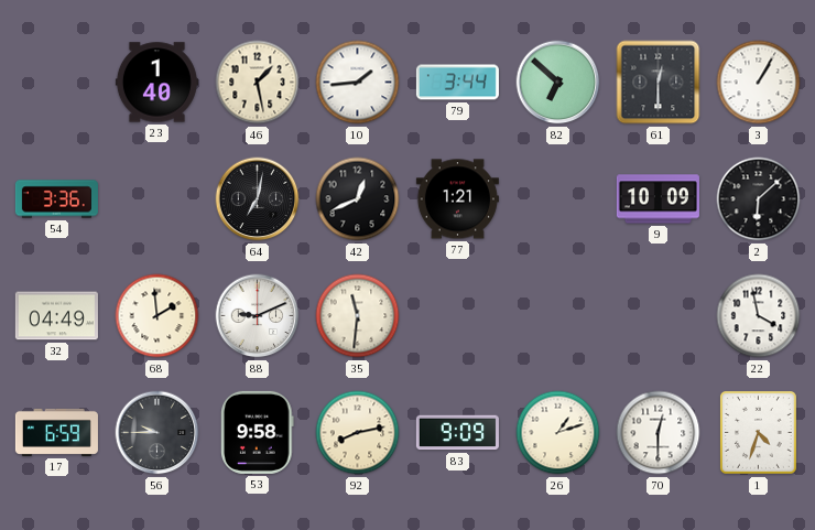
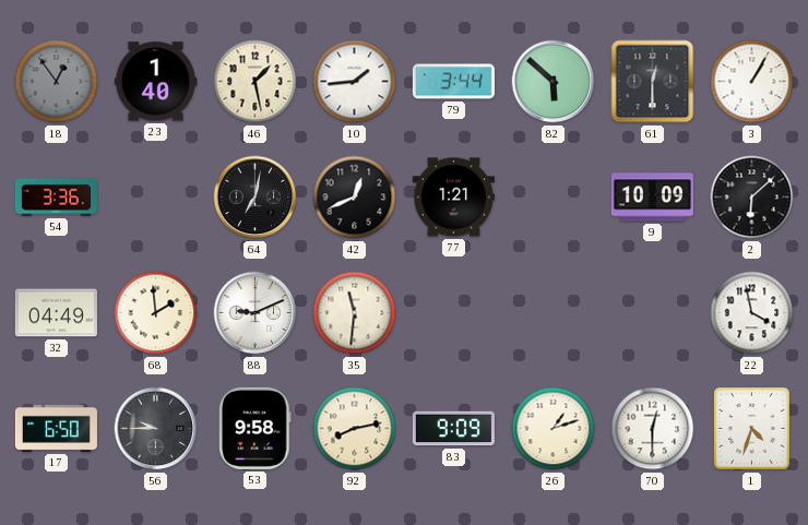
18: none -> 12:54
82: 6:52 -> 5:52
17: 6:59 -> 6:50
